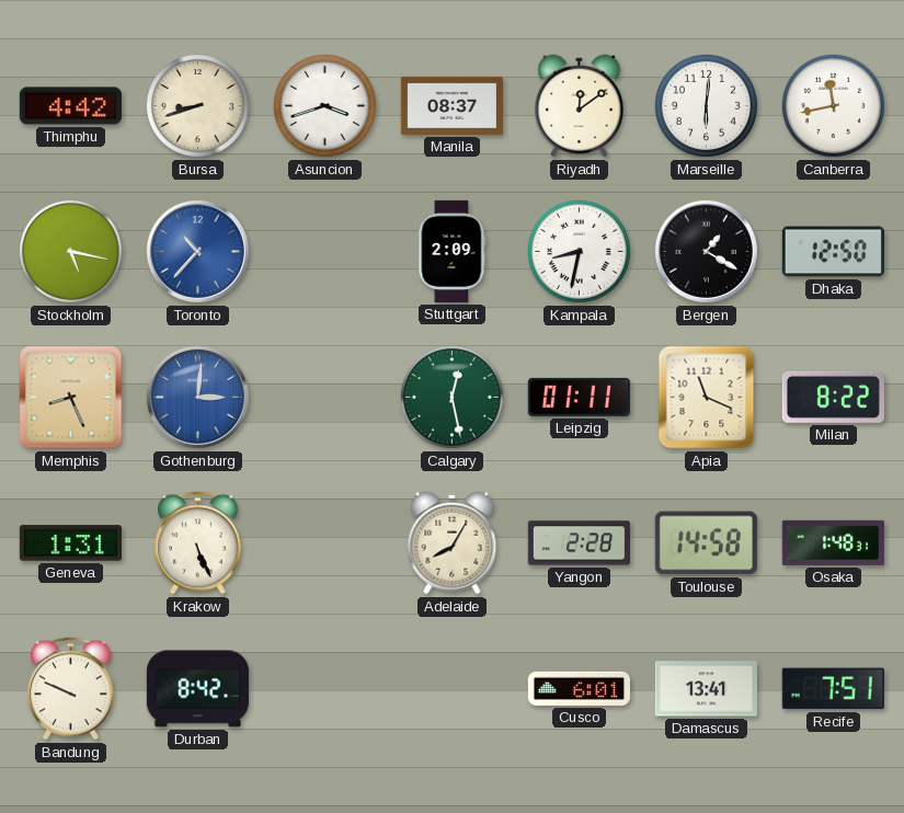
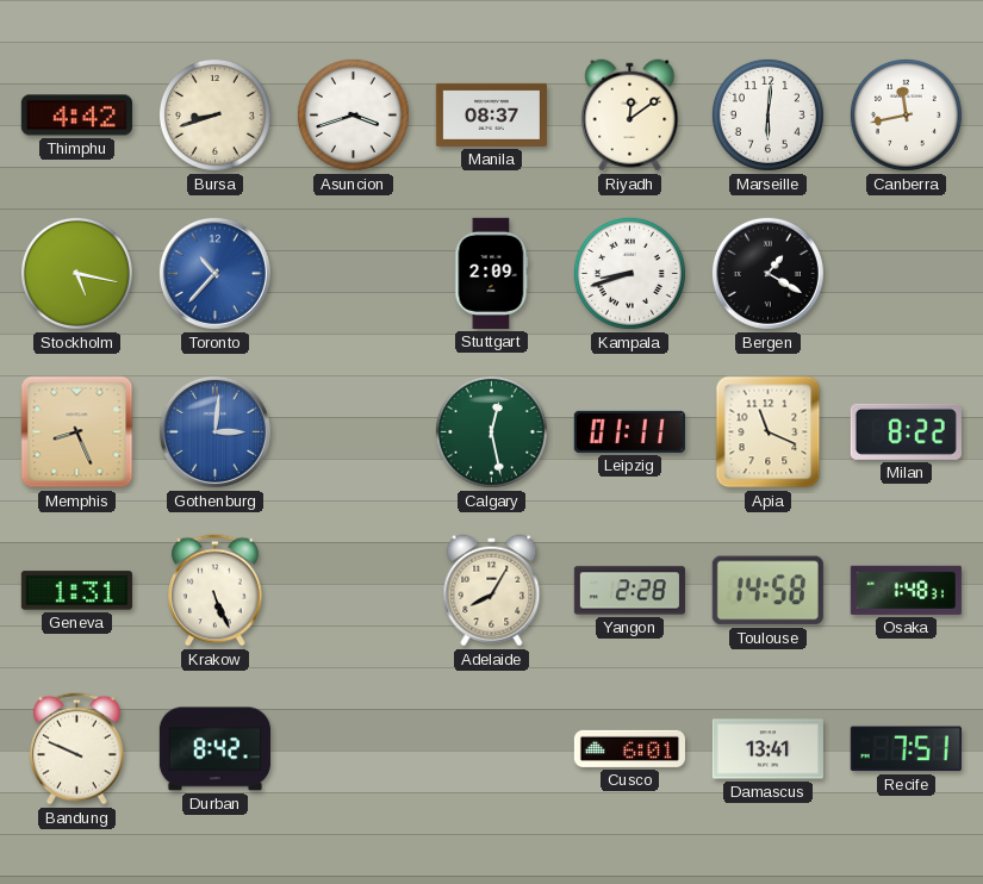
Kampala: 8:32 -> 8:42
Dhaka: 12:50 -> none
